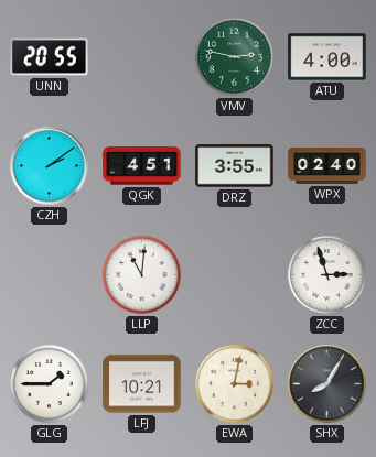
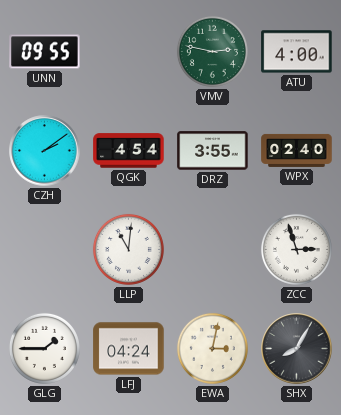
UNN: 20:55 -> 09:55
QGK: 4:51 -> 4:54
LFJ: 10:21 -> 04:24
